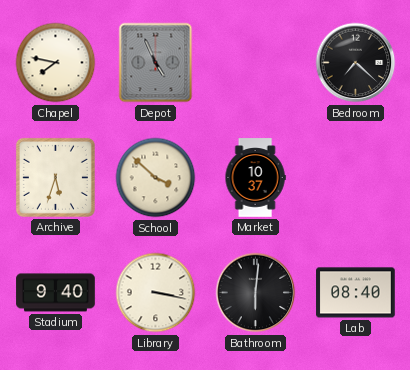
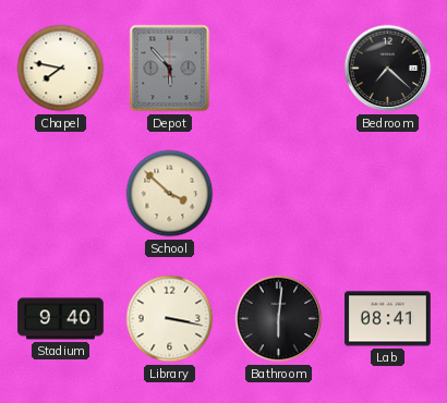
Depot: 4:56 -> 5:53
Archive: 5:33 -> none
Market: 10:37 -> none
Lab: 08:40 -> 08:41
